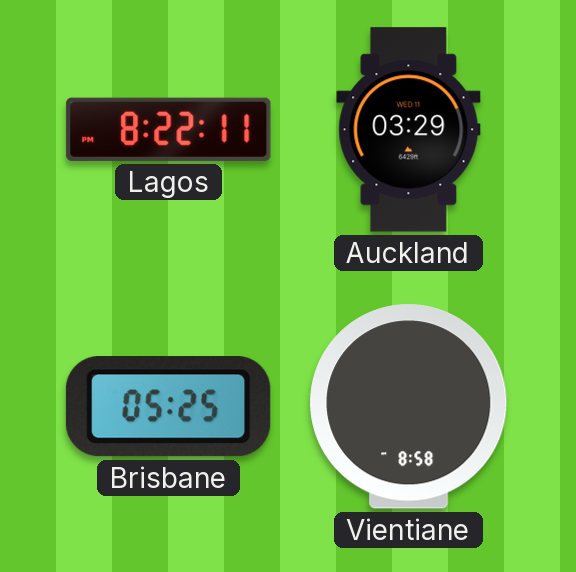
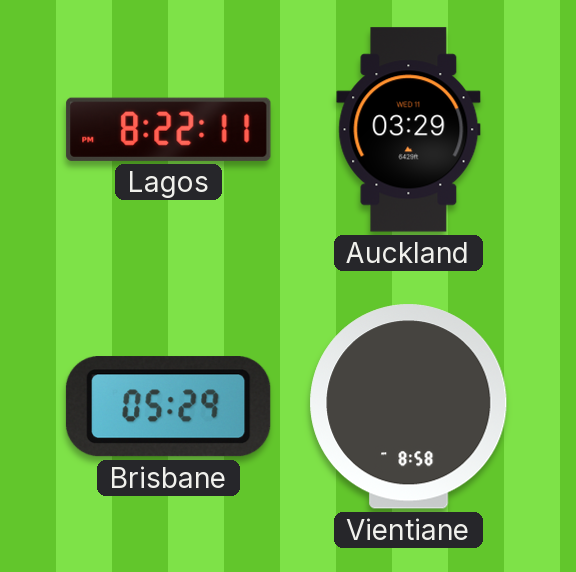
Brisbane: 05:25 -> 05:29
